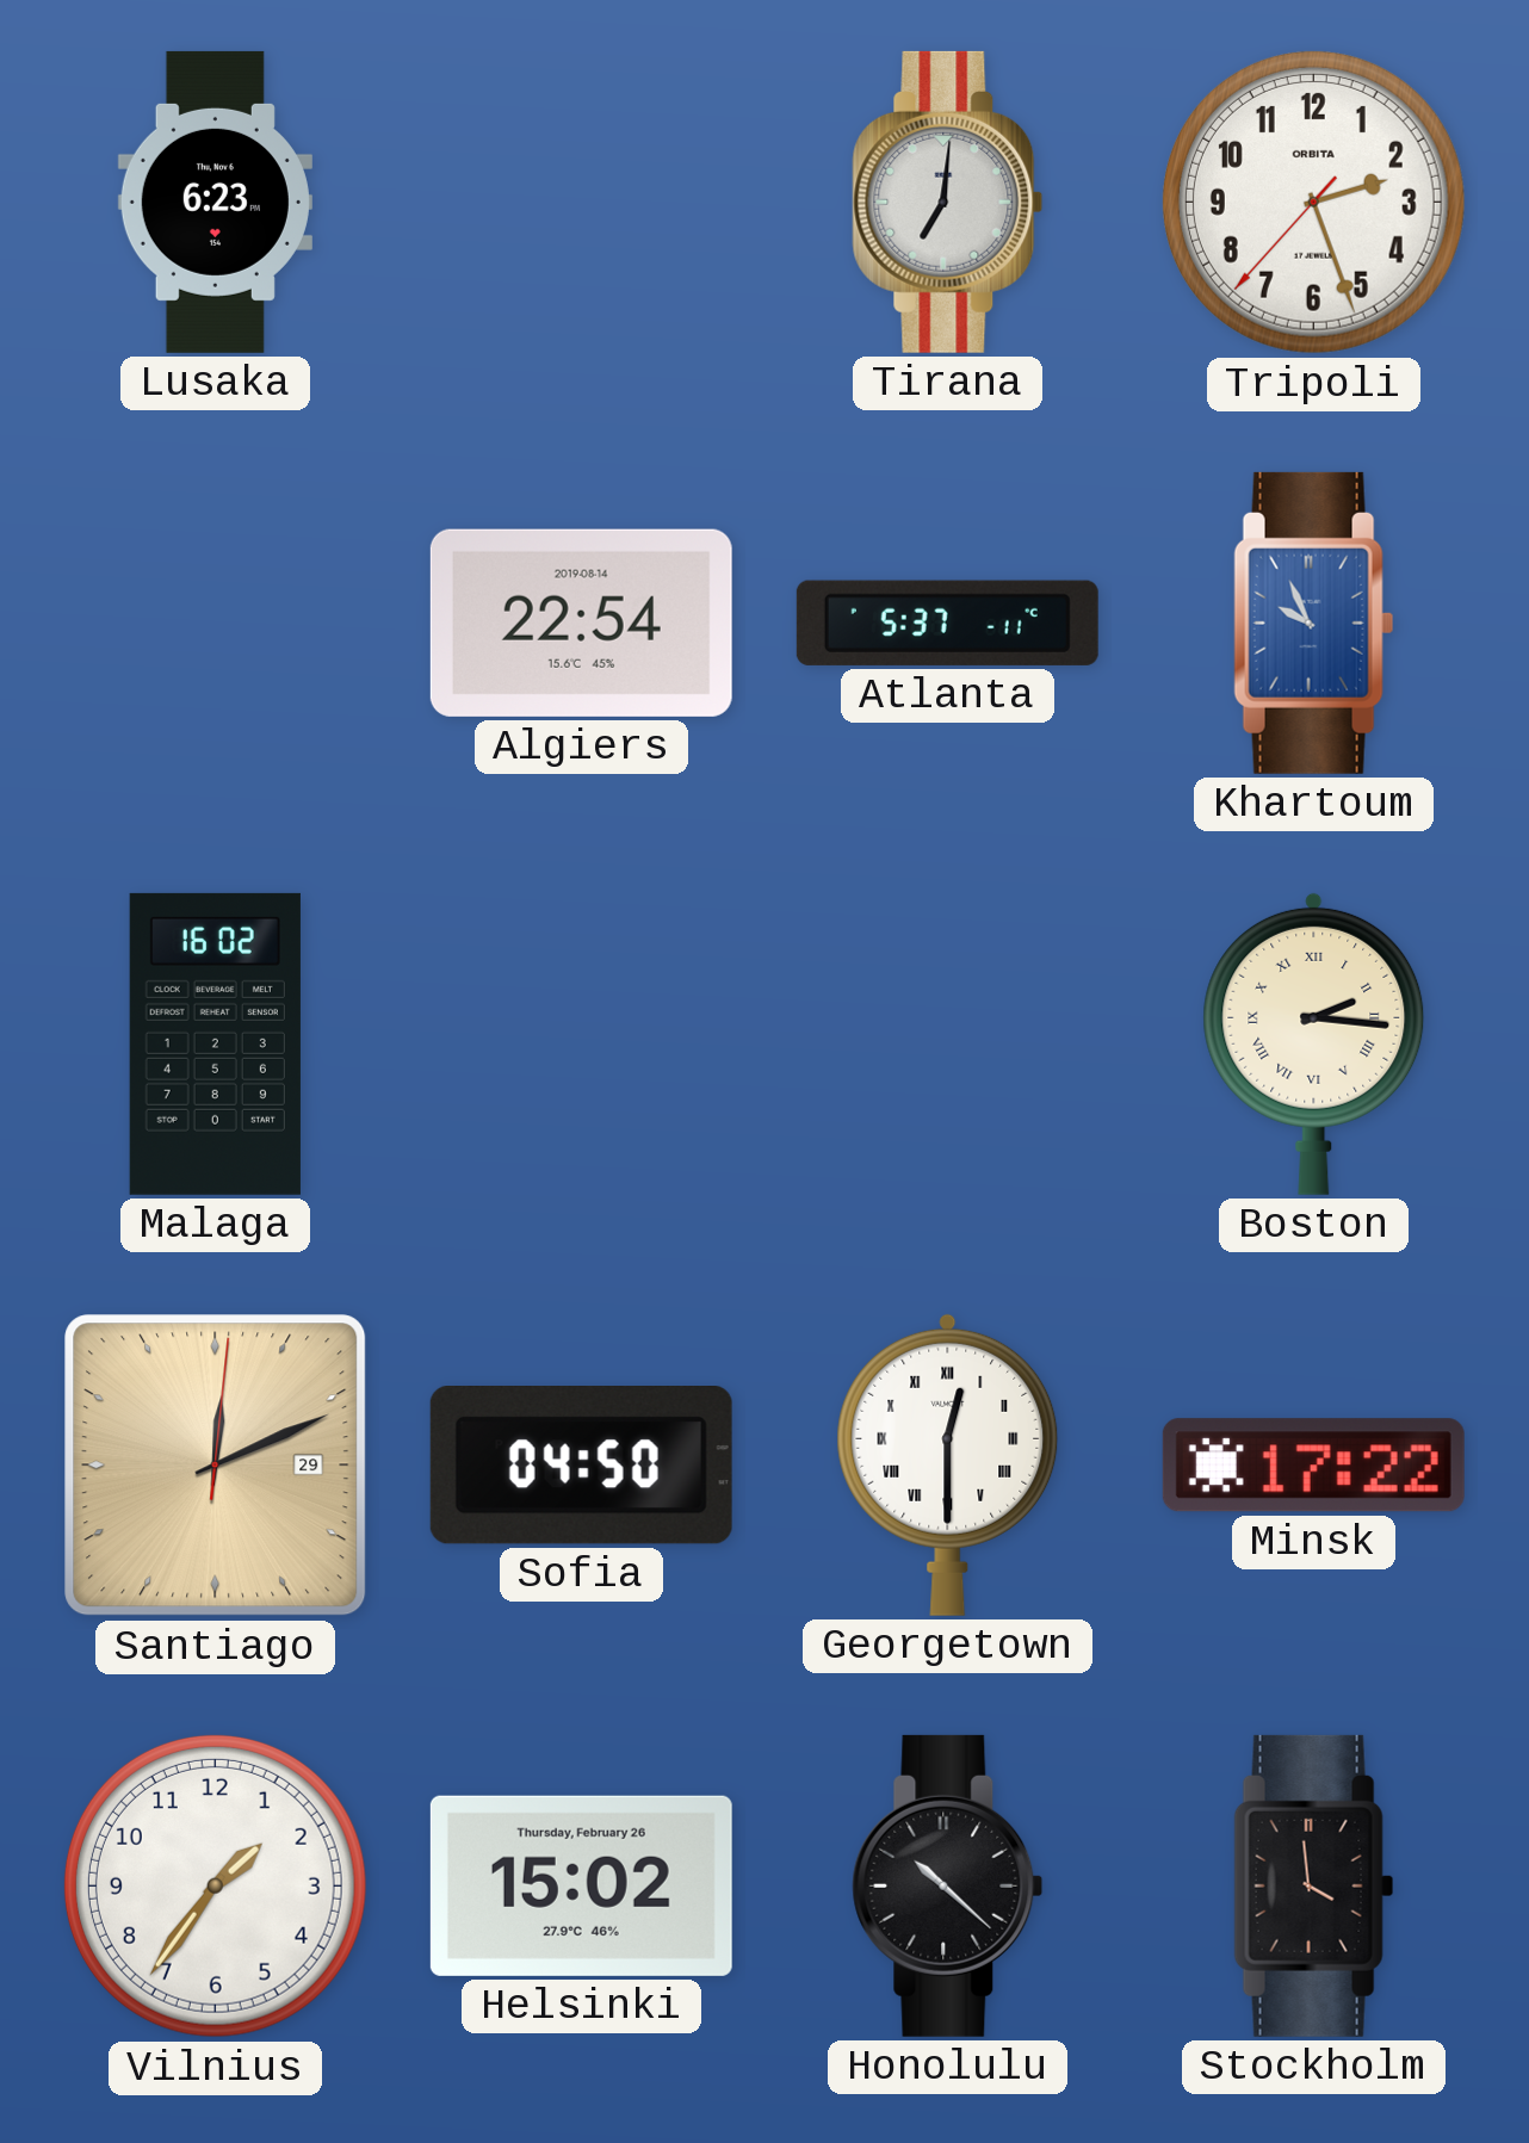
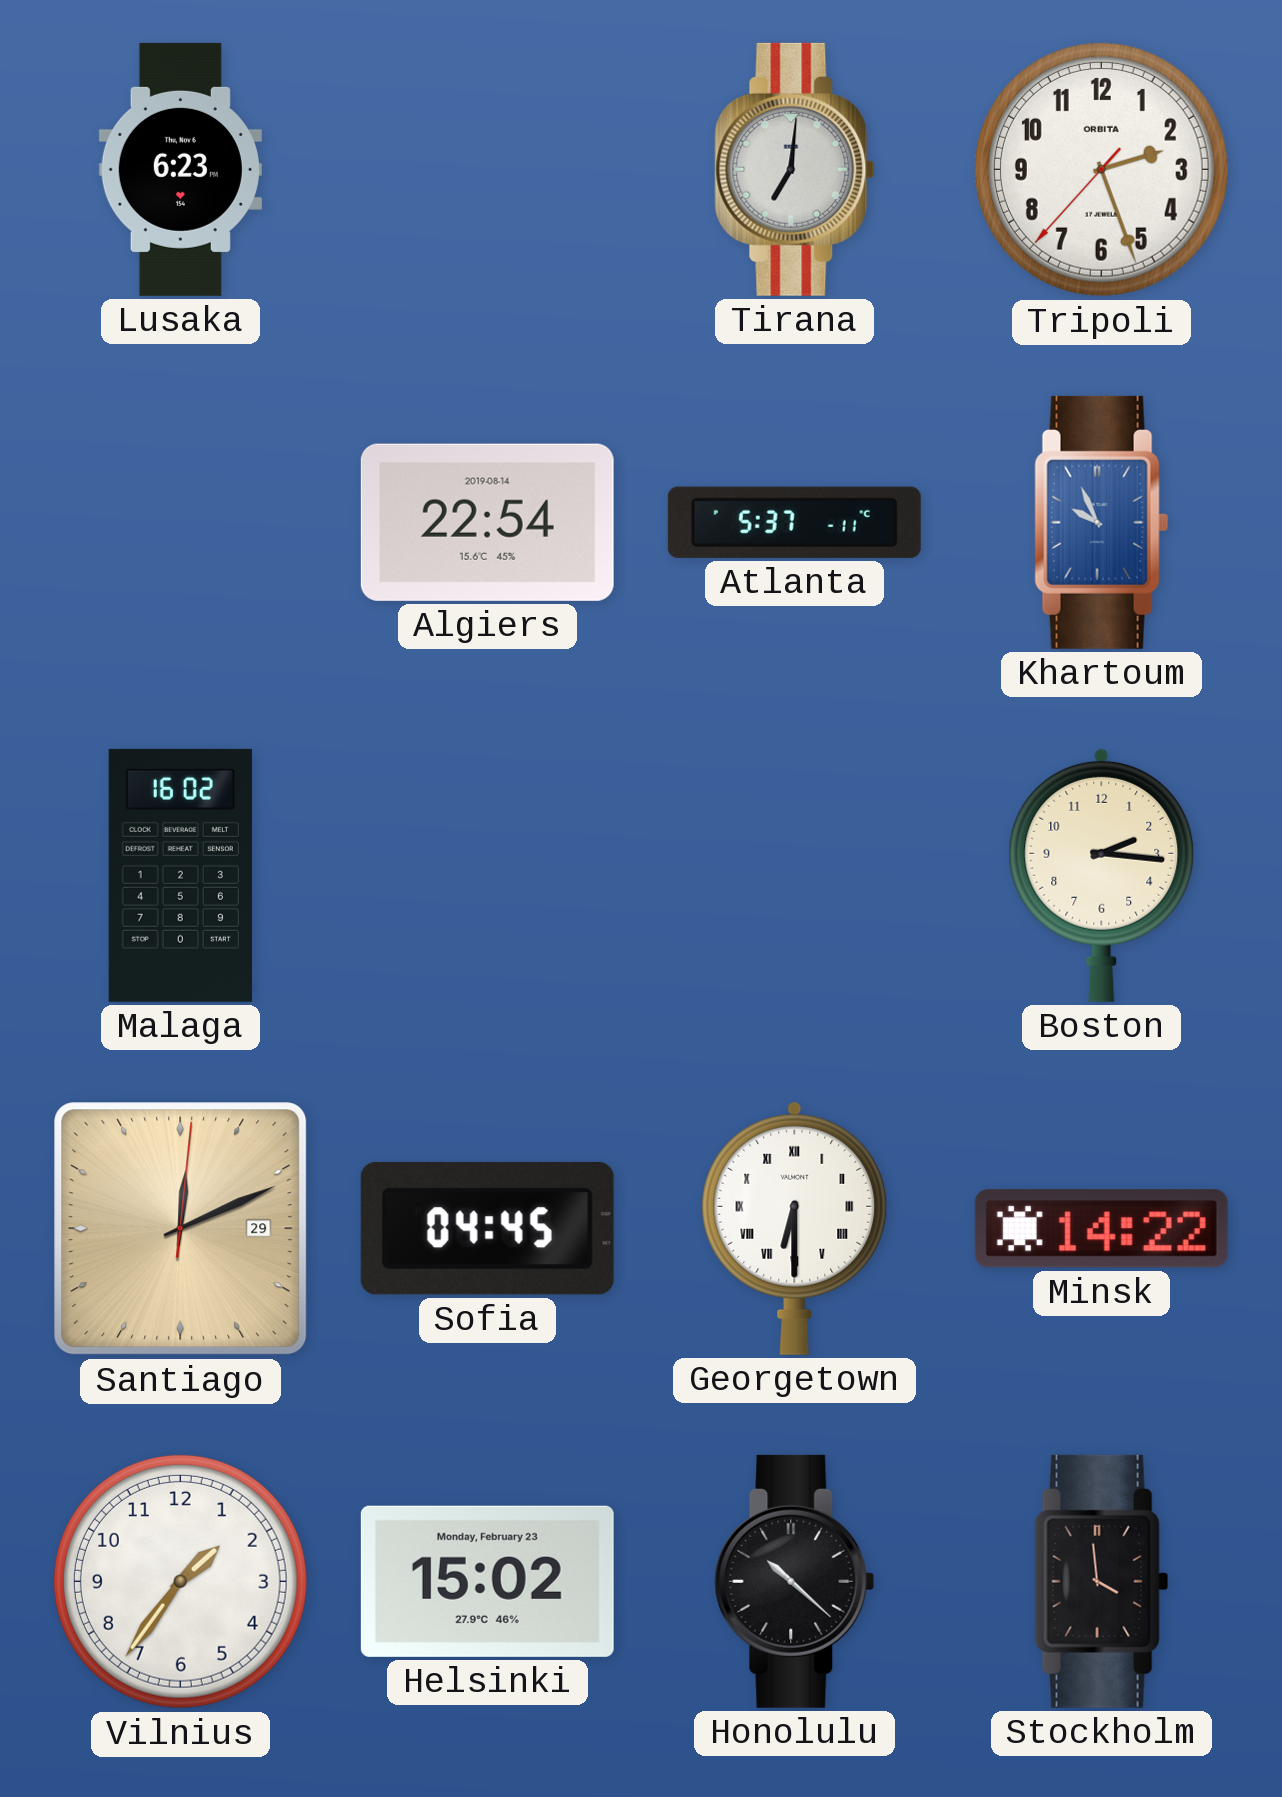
Boston numerals: Roman -> Arabic
Sofia: 04:50 -> 04:45
Georgetown: 12:30 -> 6:30
Minsk: 17:22 -> 14:22
Helsinki date: Thursday, February 26 -> Monday, February 23
